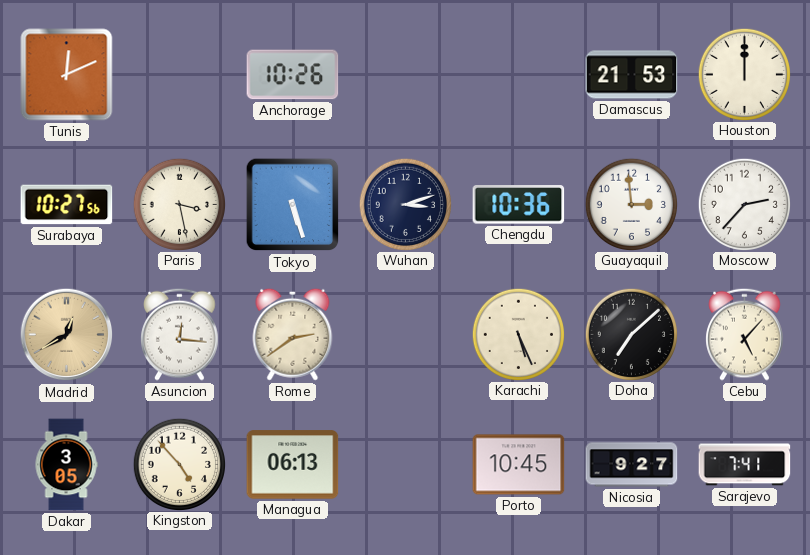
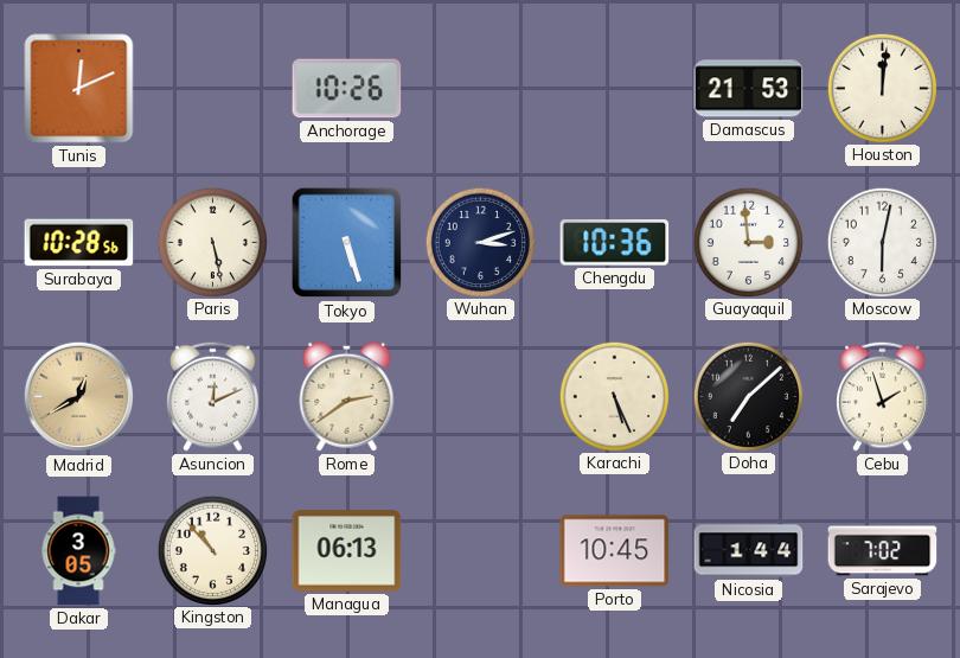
Houston: 12:00 -> 12:01
Surabaya: 10:27 -> 10:28
Paris: 3:28 -> 5:28
Moscow: 2:37 -> 6:02
Asuncion: 12:16 -> 12:11
Cebu: 5:07 -> 1:57
Kingston: 4:53 -> 10:53
Nicosia: 9:27 -> 1:44
Sarajevo: 7:41 -> 7:02
